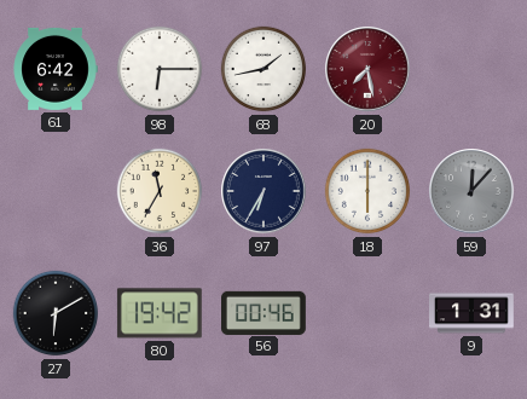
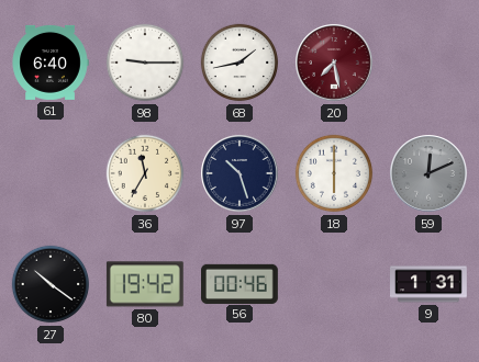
61: 6:42 -> 6:40
98: 6:15 -> 9:15
97: 6:35 -> 10:27
59: 12:07 -> 12:11
27: 6:10 -> 10:21
